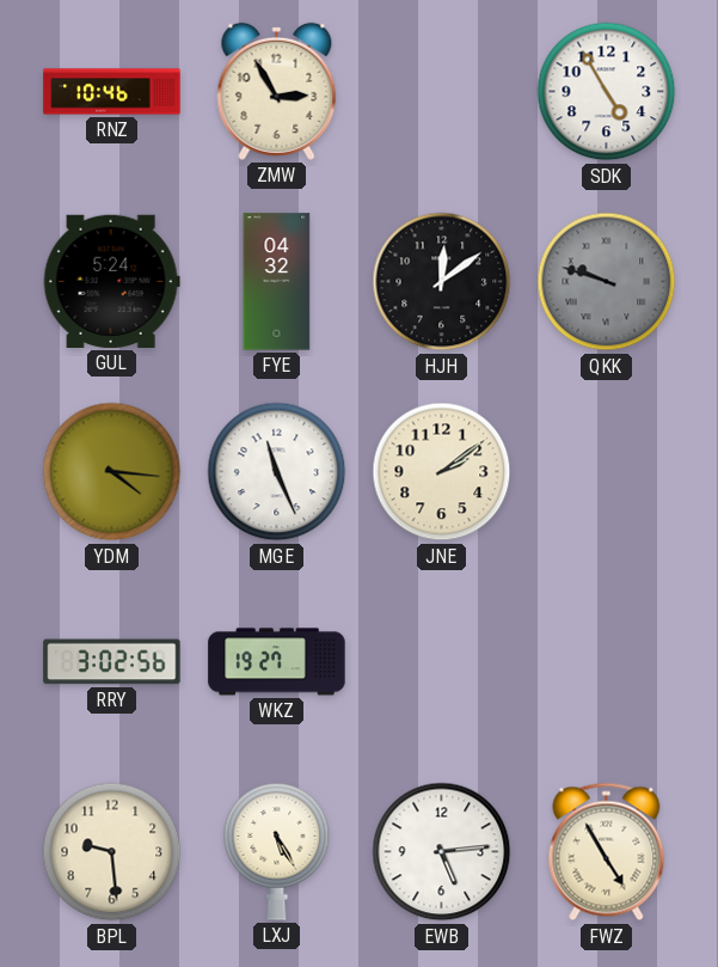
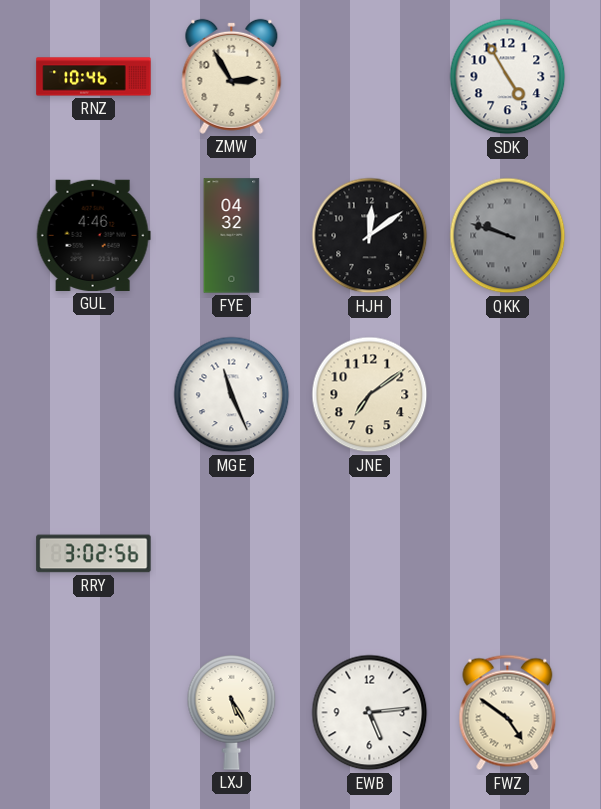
GUL: 5:24 -> 4:46
YDM: 4:16 -> none
JNE: 2:09 -> 7:09
WKZ: 19:27 -> none
BPL: 9:29 -> none
FWZ: 4:55 -> 4:51
